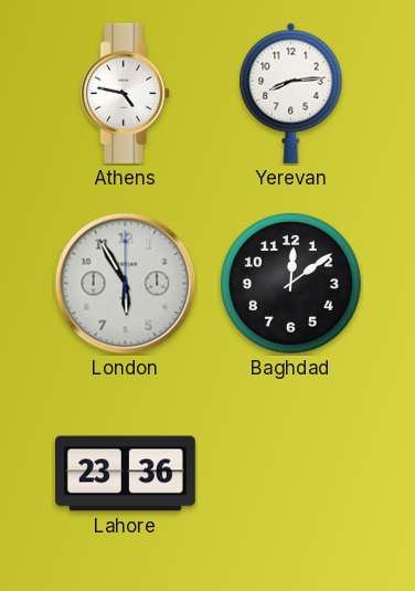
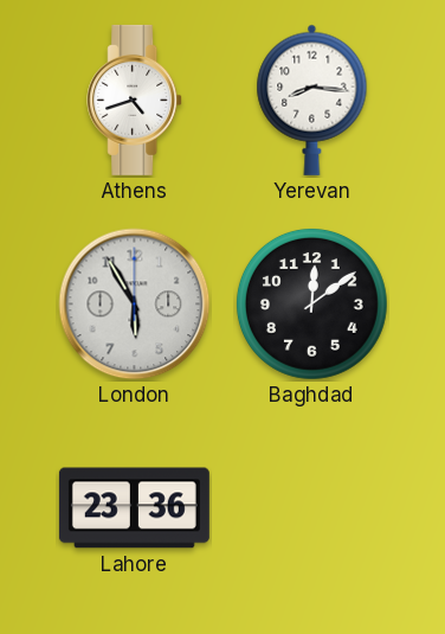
Athens: 4:47 -> 4:42
Yerevan: 8:14 -> 8:16
